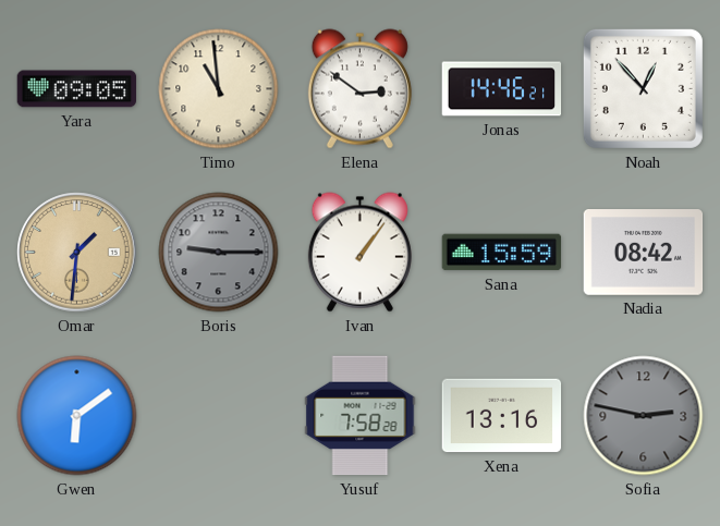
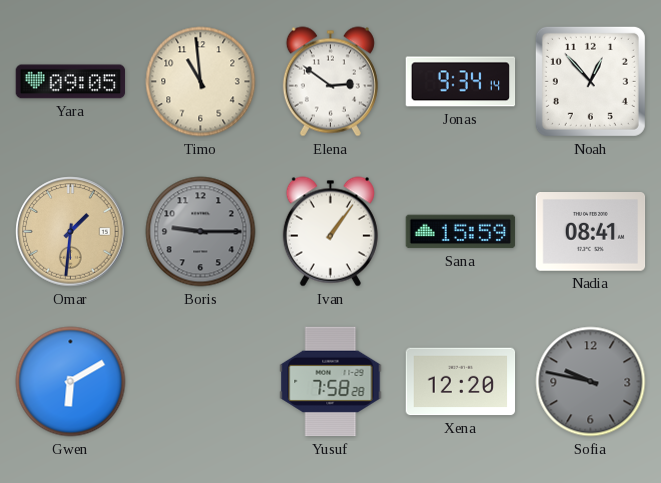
Jonas: 14:46 -> 9:34
Nadia: 08:42 -> 08:41
Gwen: 6:09 -> 6:10
Xena: 13:16 -> 12:20
Sofia: 2:47 -> 9:47
